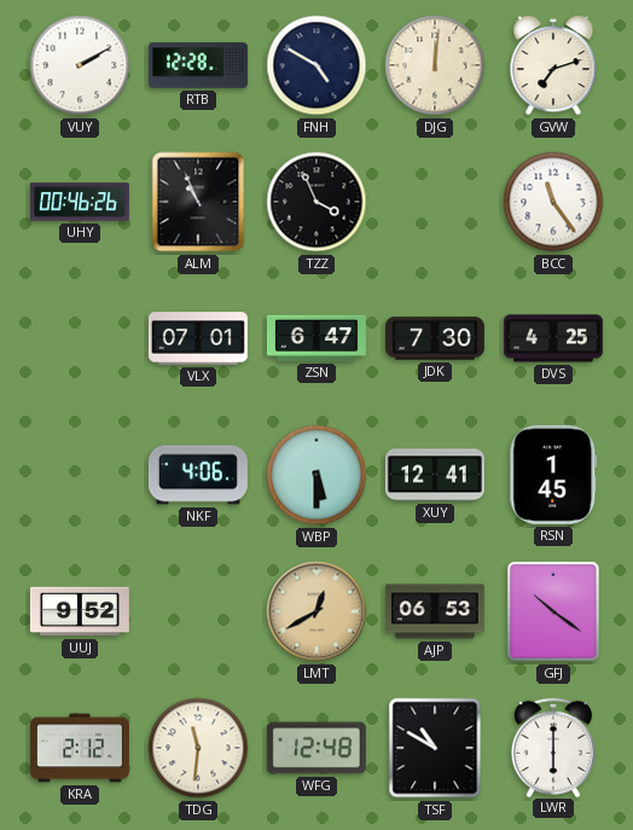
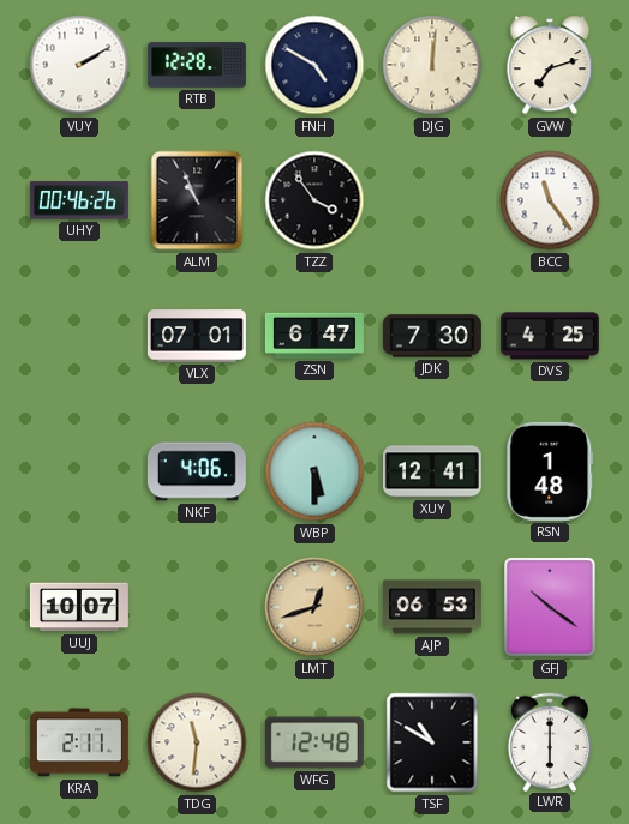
TZZ: 3:56 -> 3:54
RSN: 1:45 -> 1:48
UUJ: 9:52 -> 10:07
LMT: 12:40 -> 12:42
KRA: 2:12 -> 2:11
